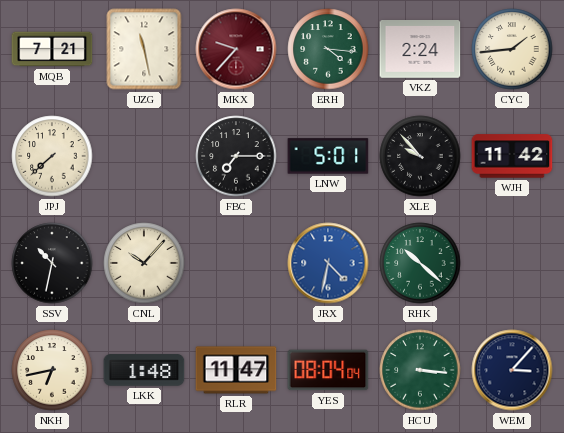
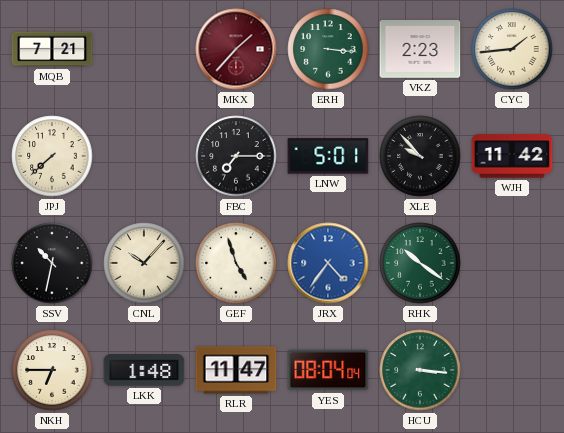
UZG: 11:28 -> none
MKX: 9:37 -> 1:37
ERH: 4:16 -> 3:16
VKZ: 2:24 -> 2:23
GEF: none -> 4:57
JRX: 4:32 -> 4:36
RHK: 10:22 -> 10:21
NKH: 6:43 -> 6:45
WEM: 3:07 -> none
